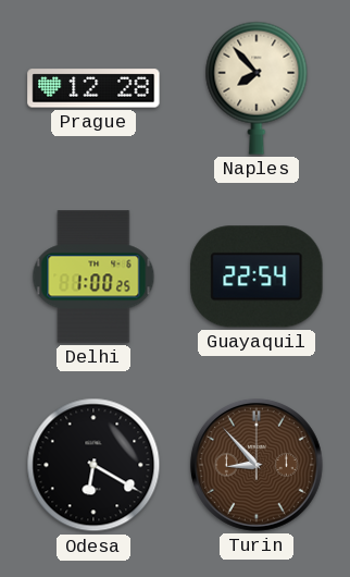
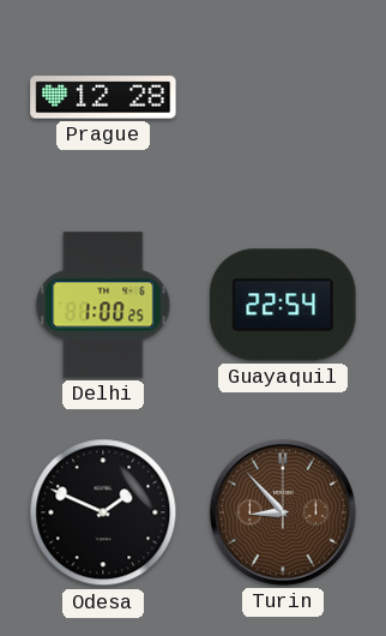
Naples: 7:53 -> none
Odesa: 6:20 -> 1:49
